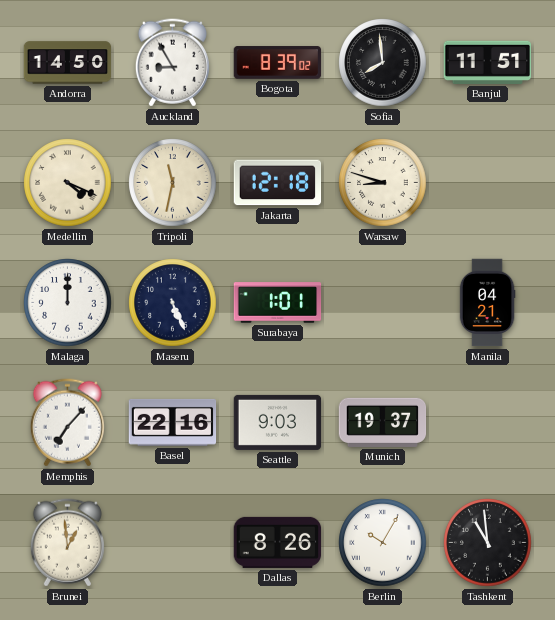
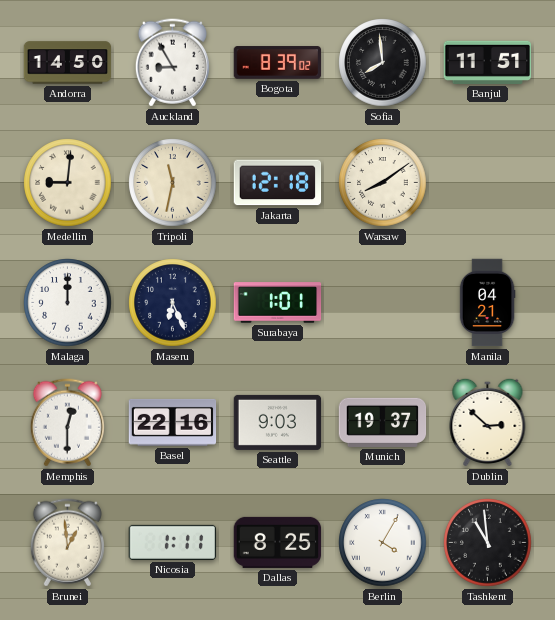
Medellin: 4:19 -> 9:01
Warsaw: 8:48 -> 8:09
Maseru: 5:26 -> 6:26
Memphis: 7:07 -> 12:30
Dublin: none -> 2:52
Nicosia: none -> 1:11
Dallas: 8:26 -> 8:25
Berlin: 10:05 -> 4:05
